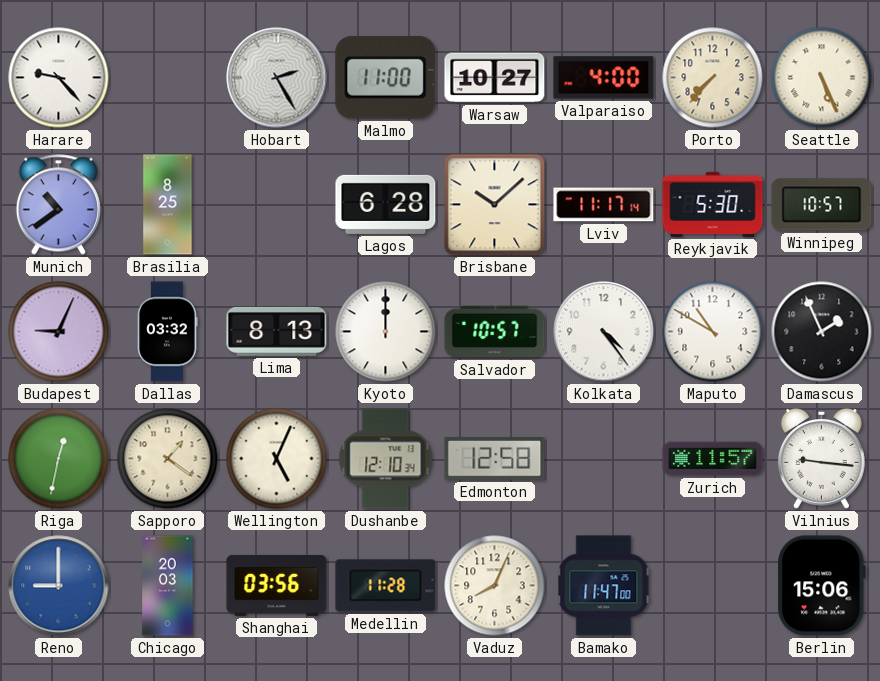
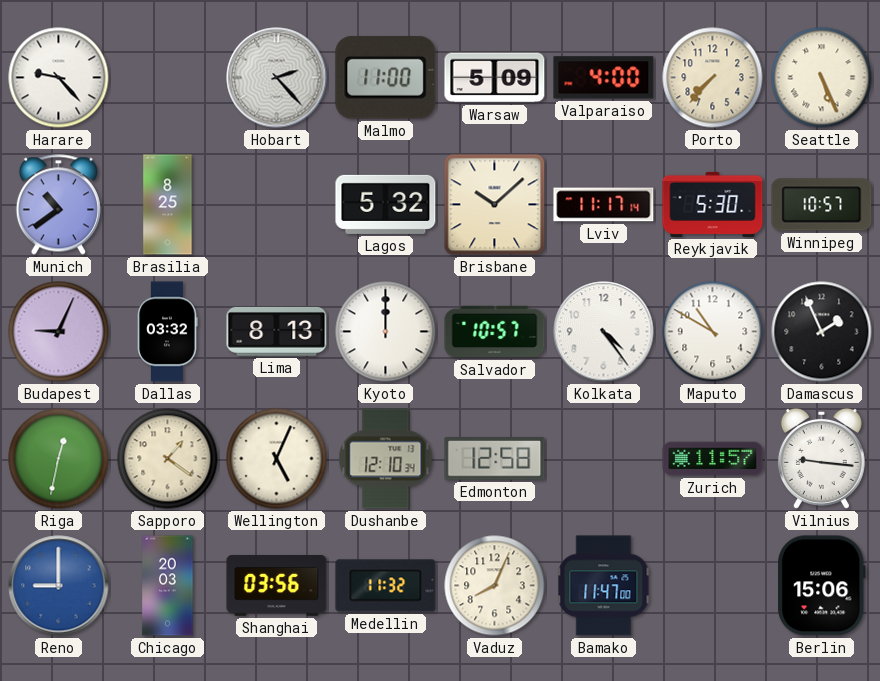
Hobart: 2:25 -> 2:23
Warsaw: 10:27 -> 5:09
Lagos: 6:28 -> 5:32
Medellin: 11:28 -> 11:32
